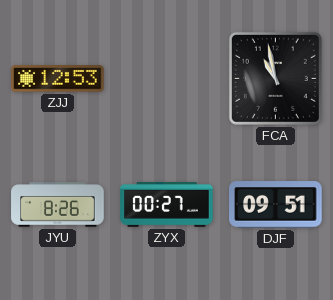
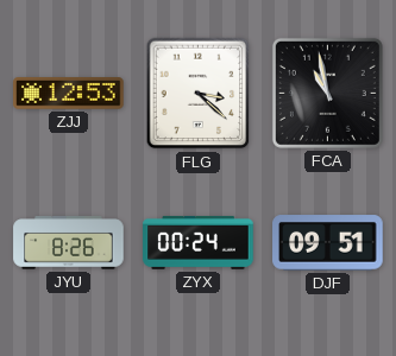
FLG: none -> 3:22
ZYX: 00:27 -> 00:24
